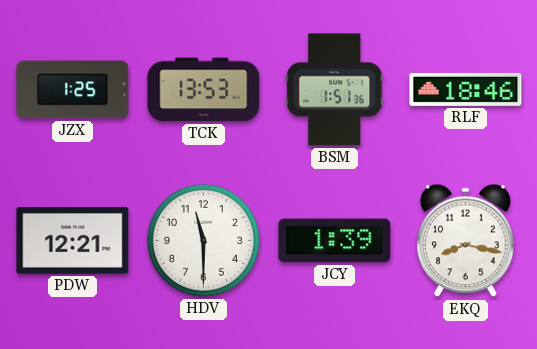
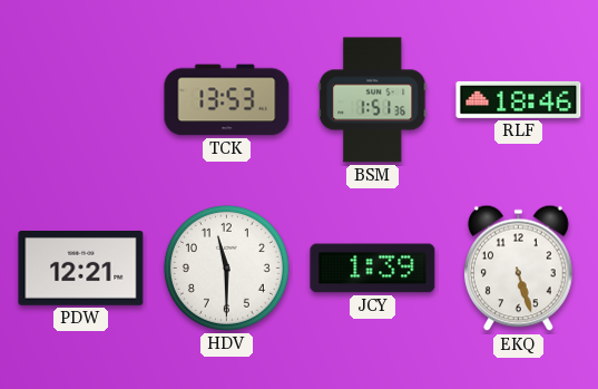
JZX: 1:25 -> none
EKQ: 8:17 -> 5:27
